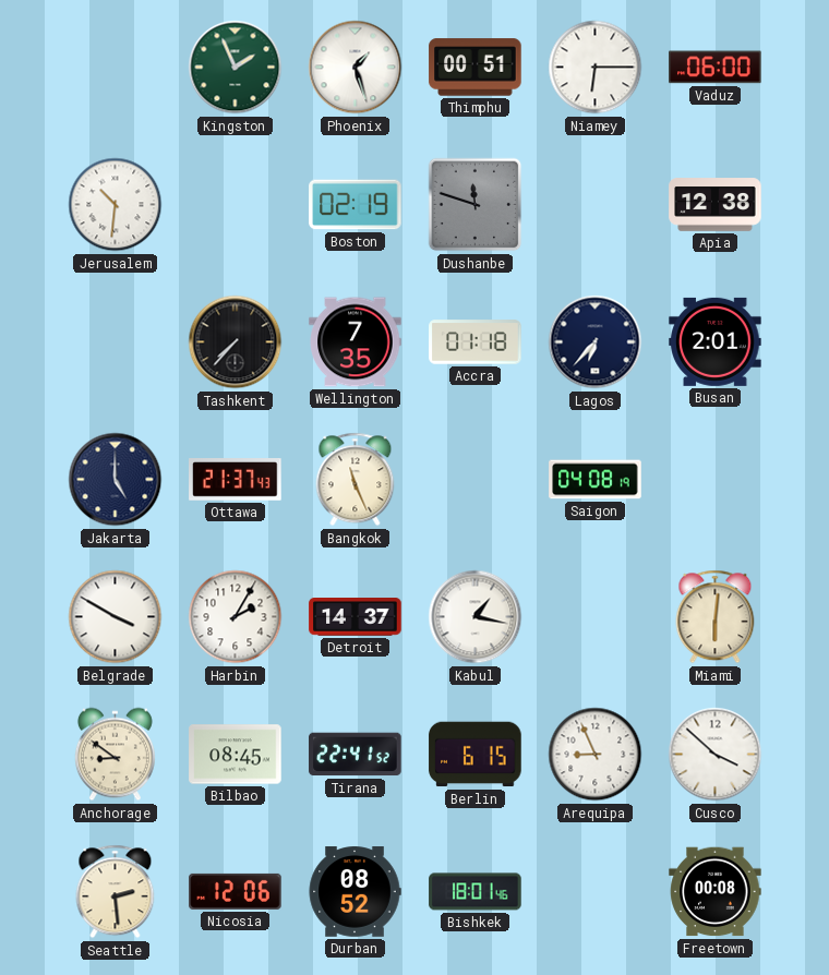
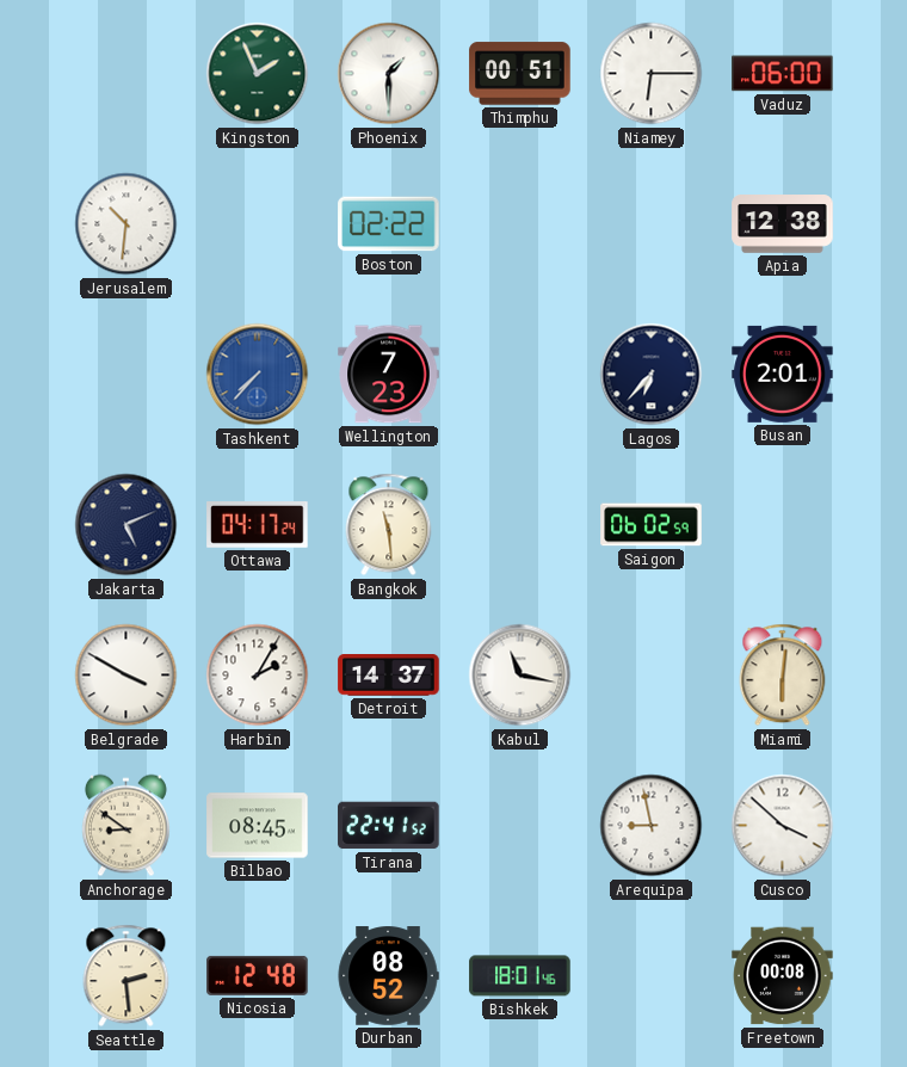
Phoenix: 1:27 -> 1:30
Boston: 02:19 -> 02:22
Dushanbe: 11:48 -> none
Tashkent dial: black -> blue
Wellington: 7:35 -> 7:23
Accra: 01:18 -> none
Jakarta: 5:00 -> 5:11
Ottawa: 21:37 -> 04:17
Bangkok: 11:26 -> 11:29
Saigon: 04:08 -> 06:02
Kabul: 1:17 -> 11:17
Berlin: 6:15 -> none
Arequipa: 8:56 -> 8:58
Nicosia: 12:06 -> 12:48
